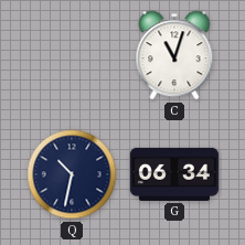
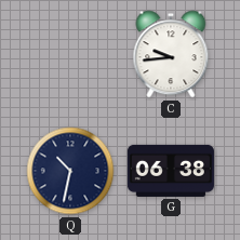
C: 11:03 -> 9:44
G: 06:34 -> 06:38
